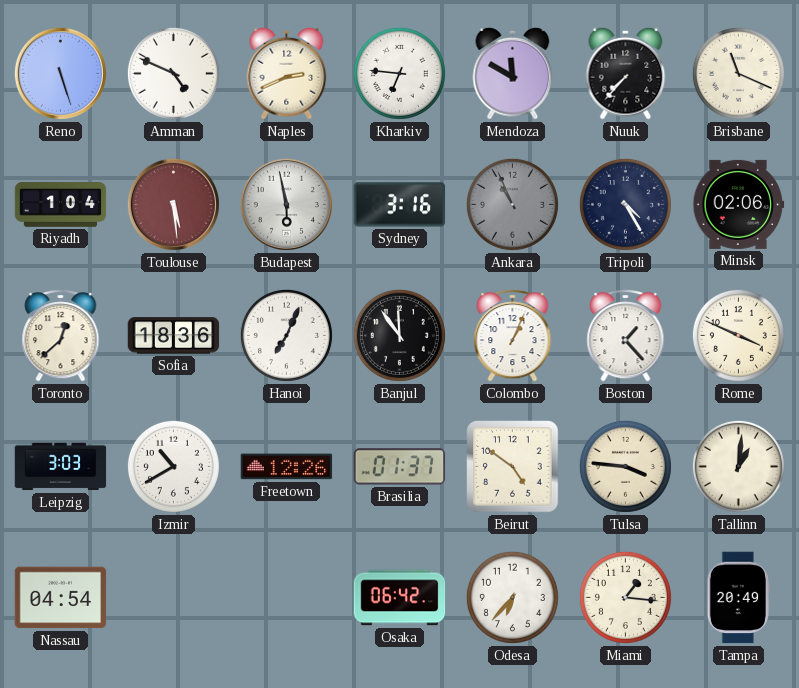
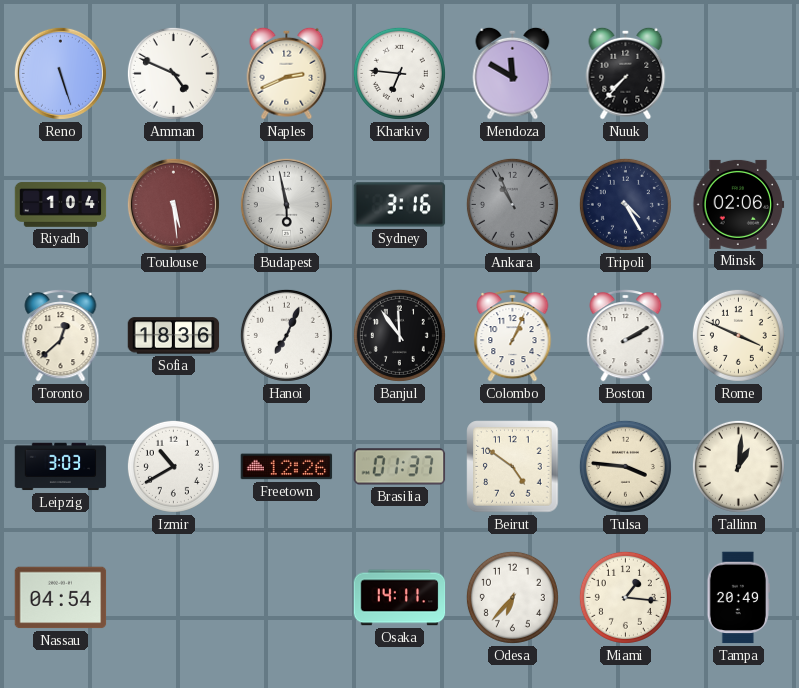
Brisbane: 11:19 -> none
Boston: 1:23 -> 2:10
Osaka: 06:42 -> 14:11
